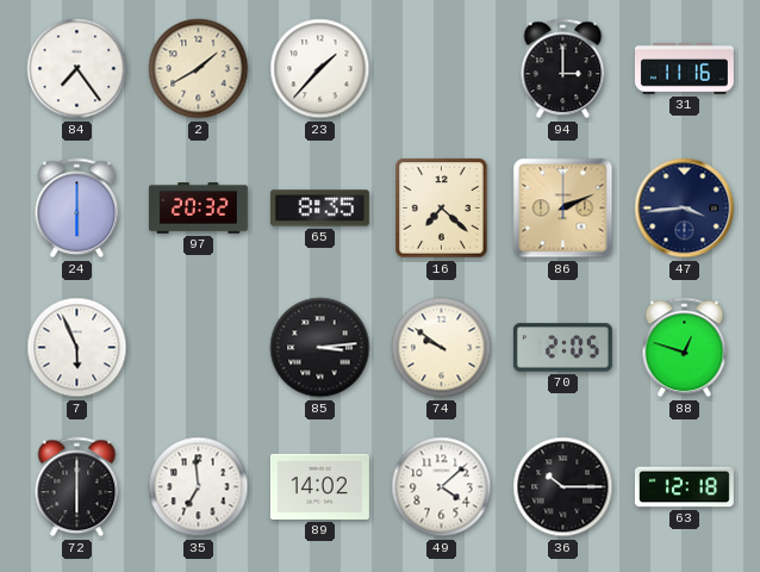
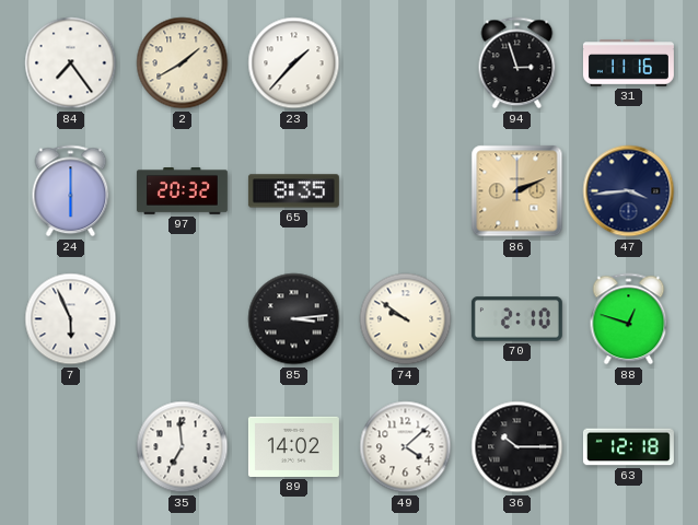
94: 3:00 -> 2:57
16: 7:22 -> none
70: 2:05 -> 2:10
72: 6:00 -> none
